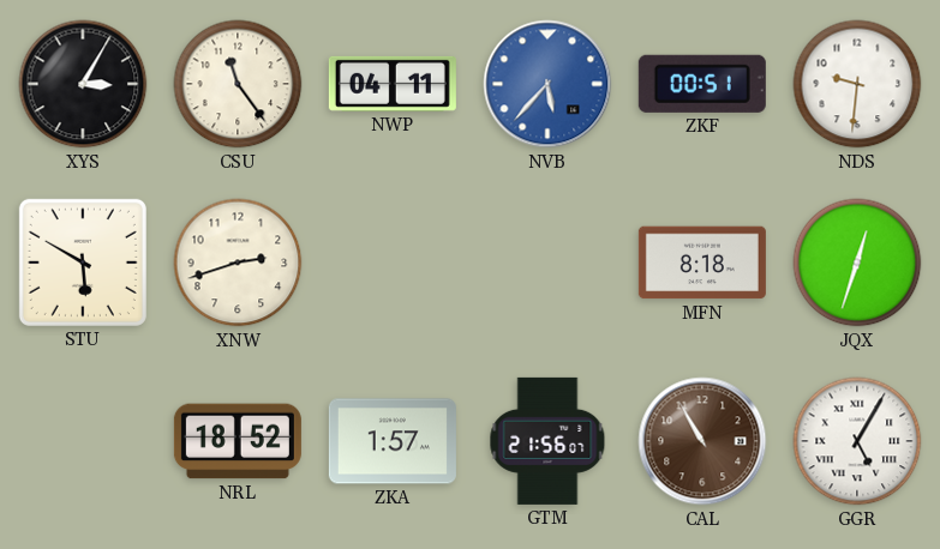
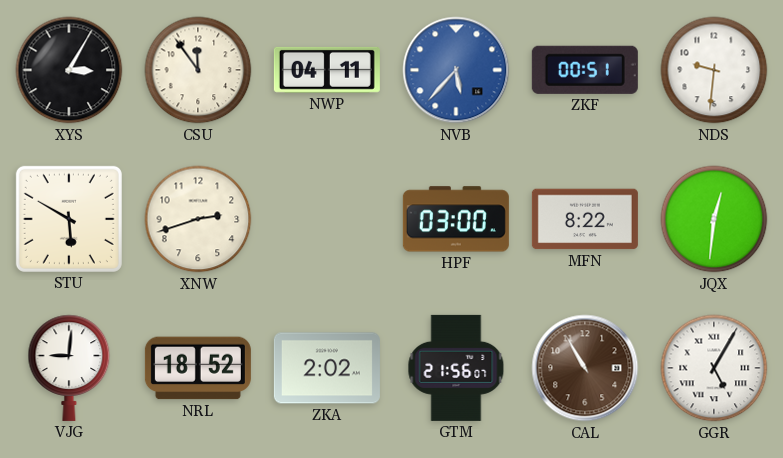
CSU: 11:24 -> 11:54
HPF: none -> 03:00
MFN: 8:18 -> 8:22
JQX: 12:33 -> 12:31
VJG: none -> 9:01
ZKA: 1:57 -> 2:02
